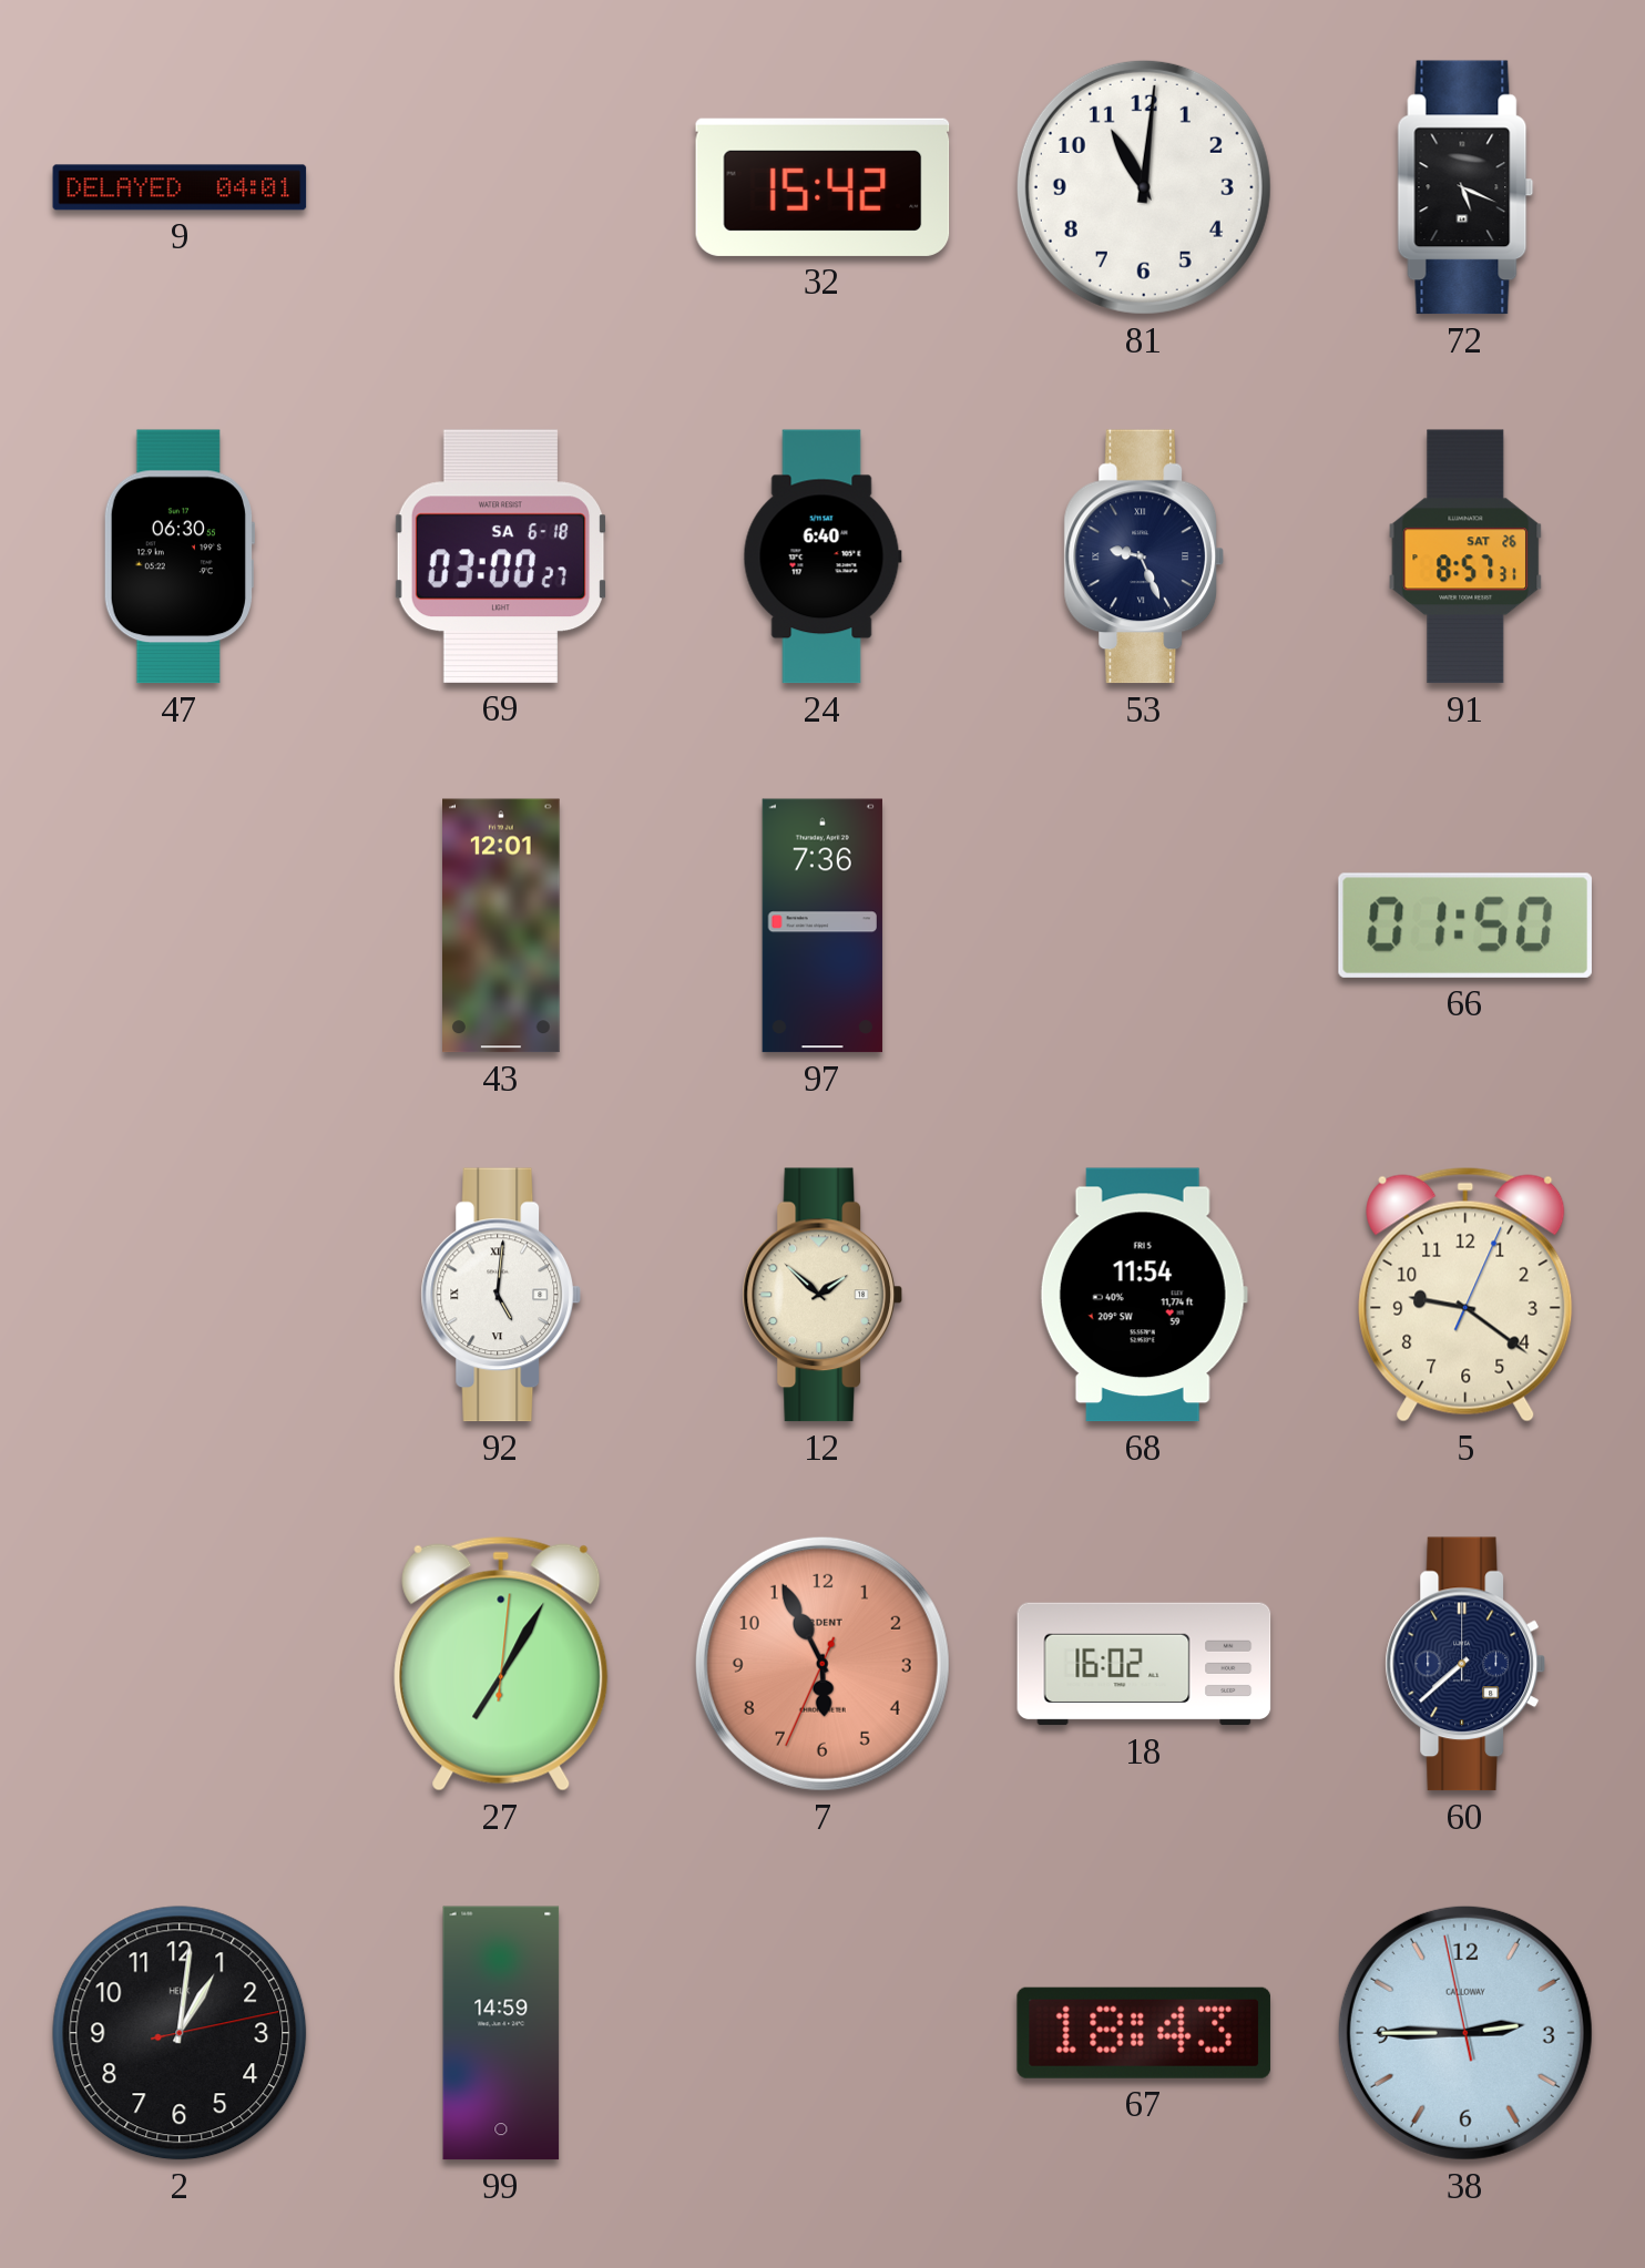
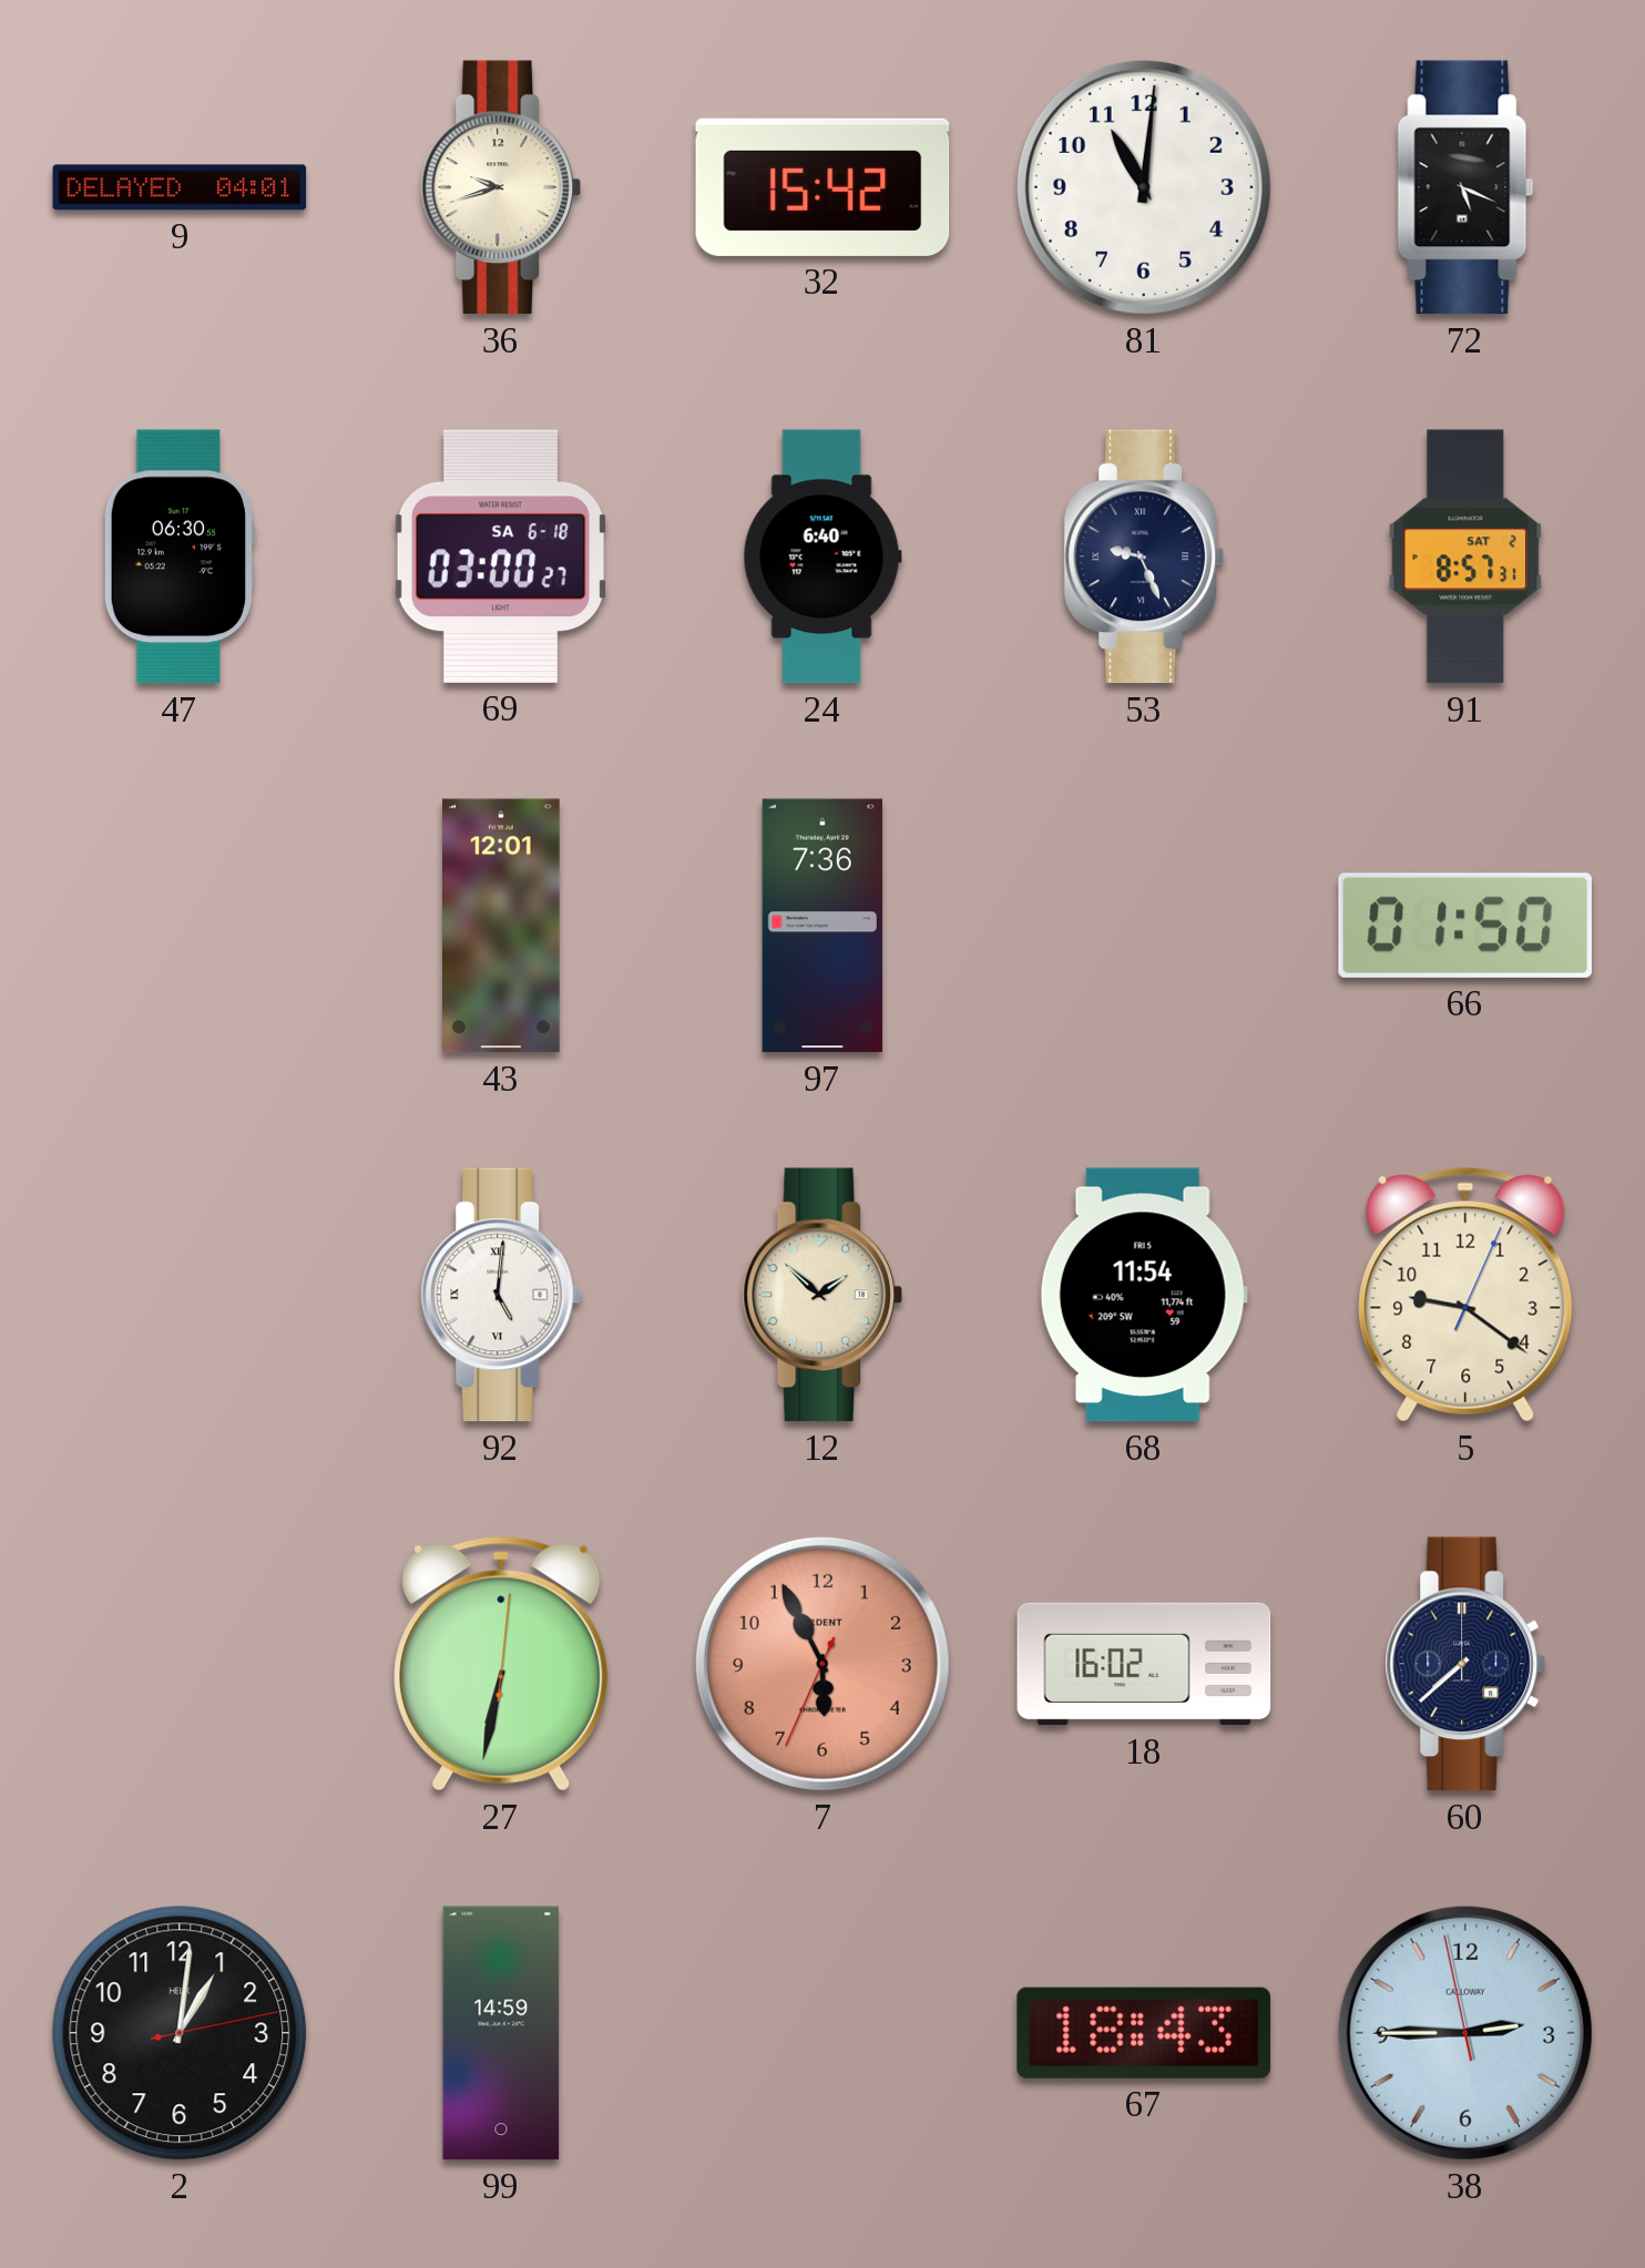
36: none -> 9:42
91 date: SAT 26 -> SAT 2
27: 7:05 -> 6:32
